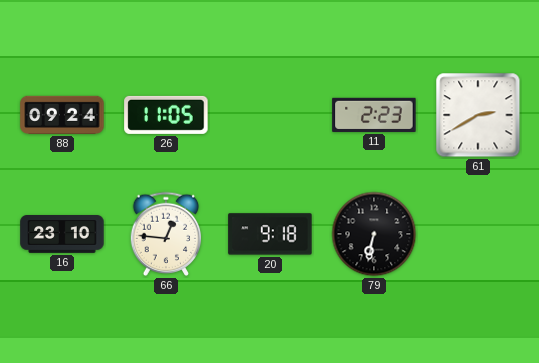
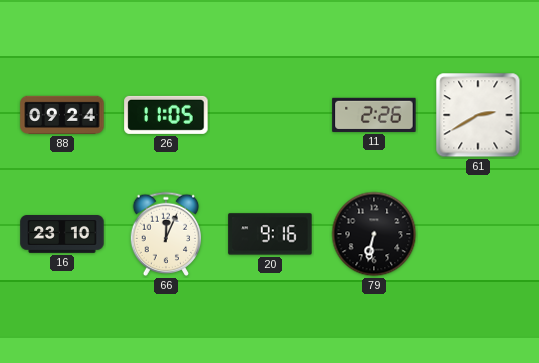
11: 2:23 -> 2:26
66: 12:46 -> 12:04
20: 9:18 -> 9:16
